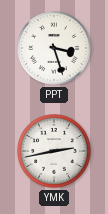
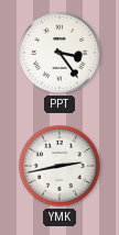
PPT: 3:27 -> 3:24
